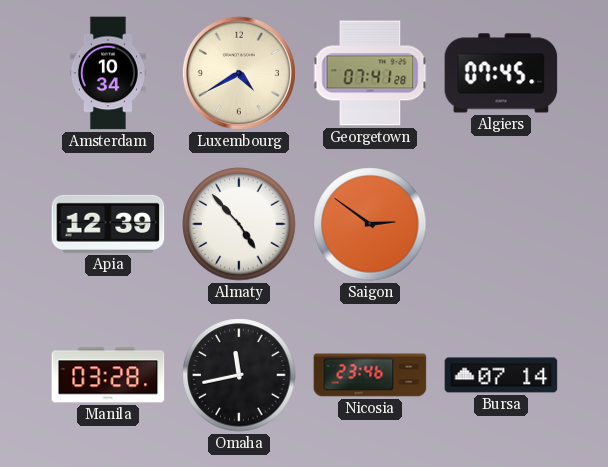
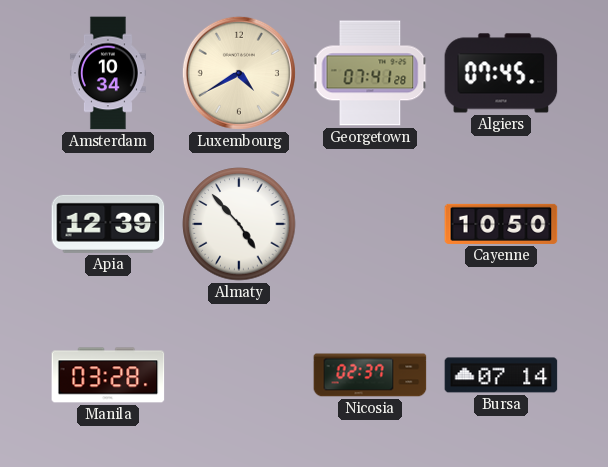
Saigon: 2:51 -> none
Cayenne: none -> 10:50
Omaha: 11:43 -> none
Nicosia: 23:46 -> 02:37
